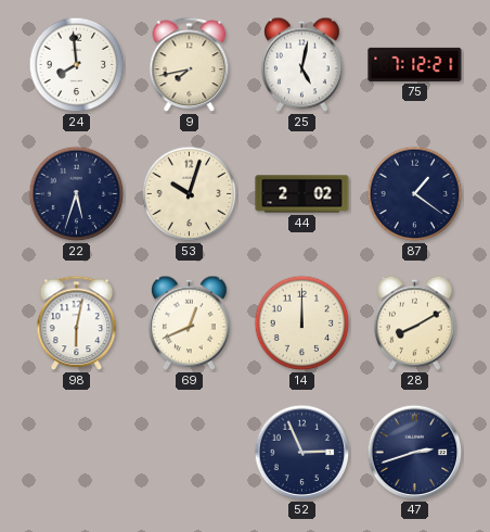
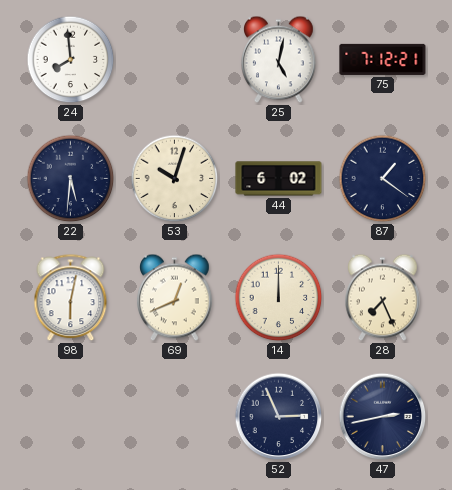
9: 7:43 -> none
22: 5:33 -> 5:31
44: 2:02 -> 6:02
28: 8:10 -> 7:26
47: 2:42 -> 2:43
